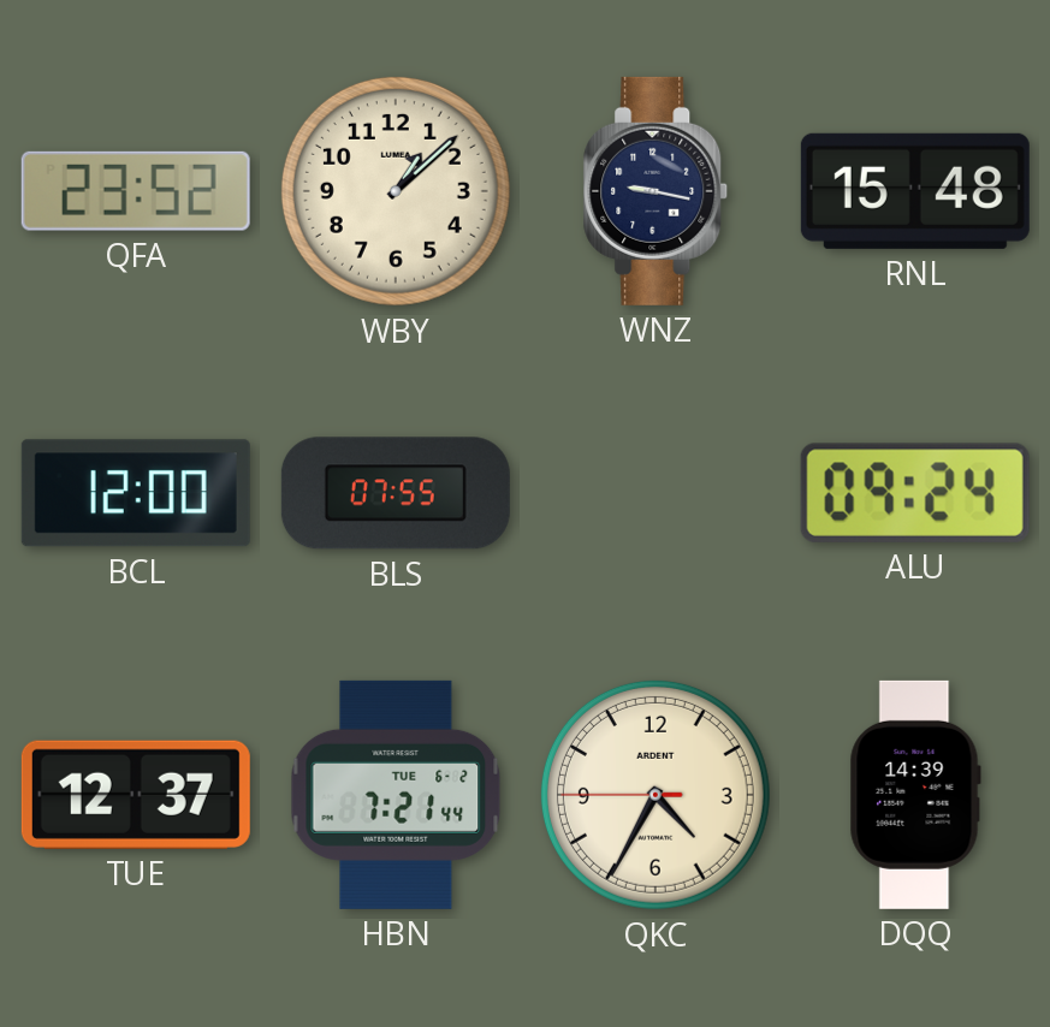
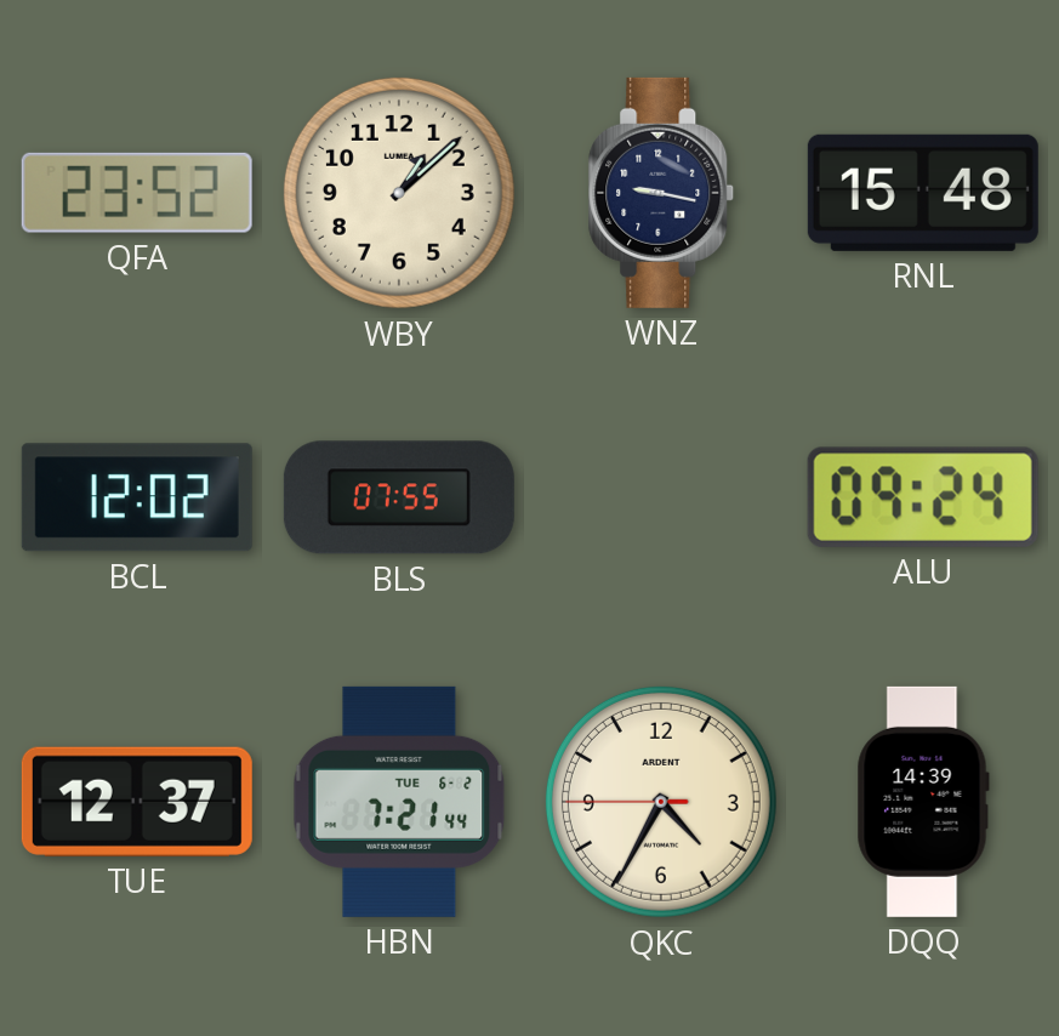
BCL: 12:00 -> 12:02
